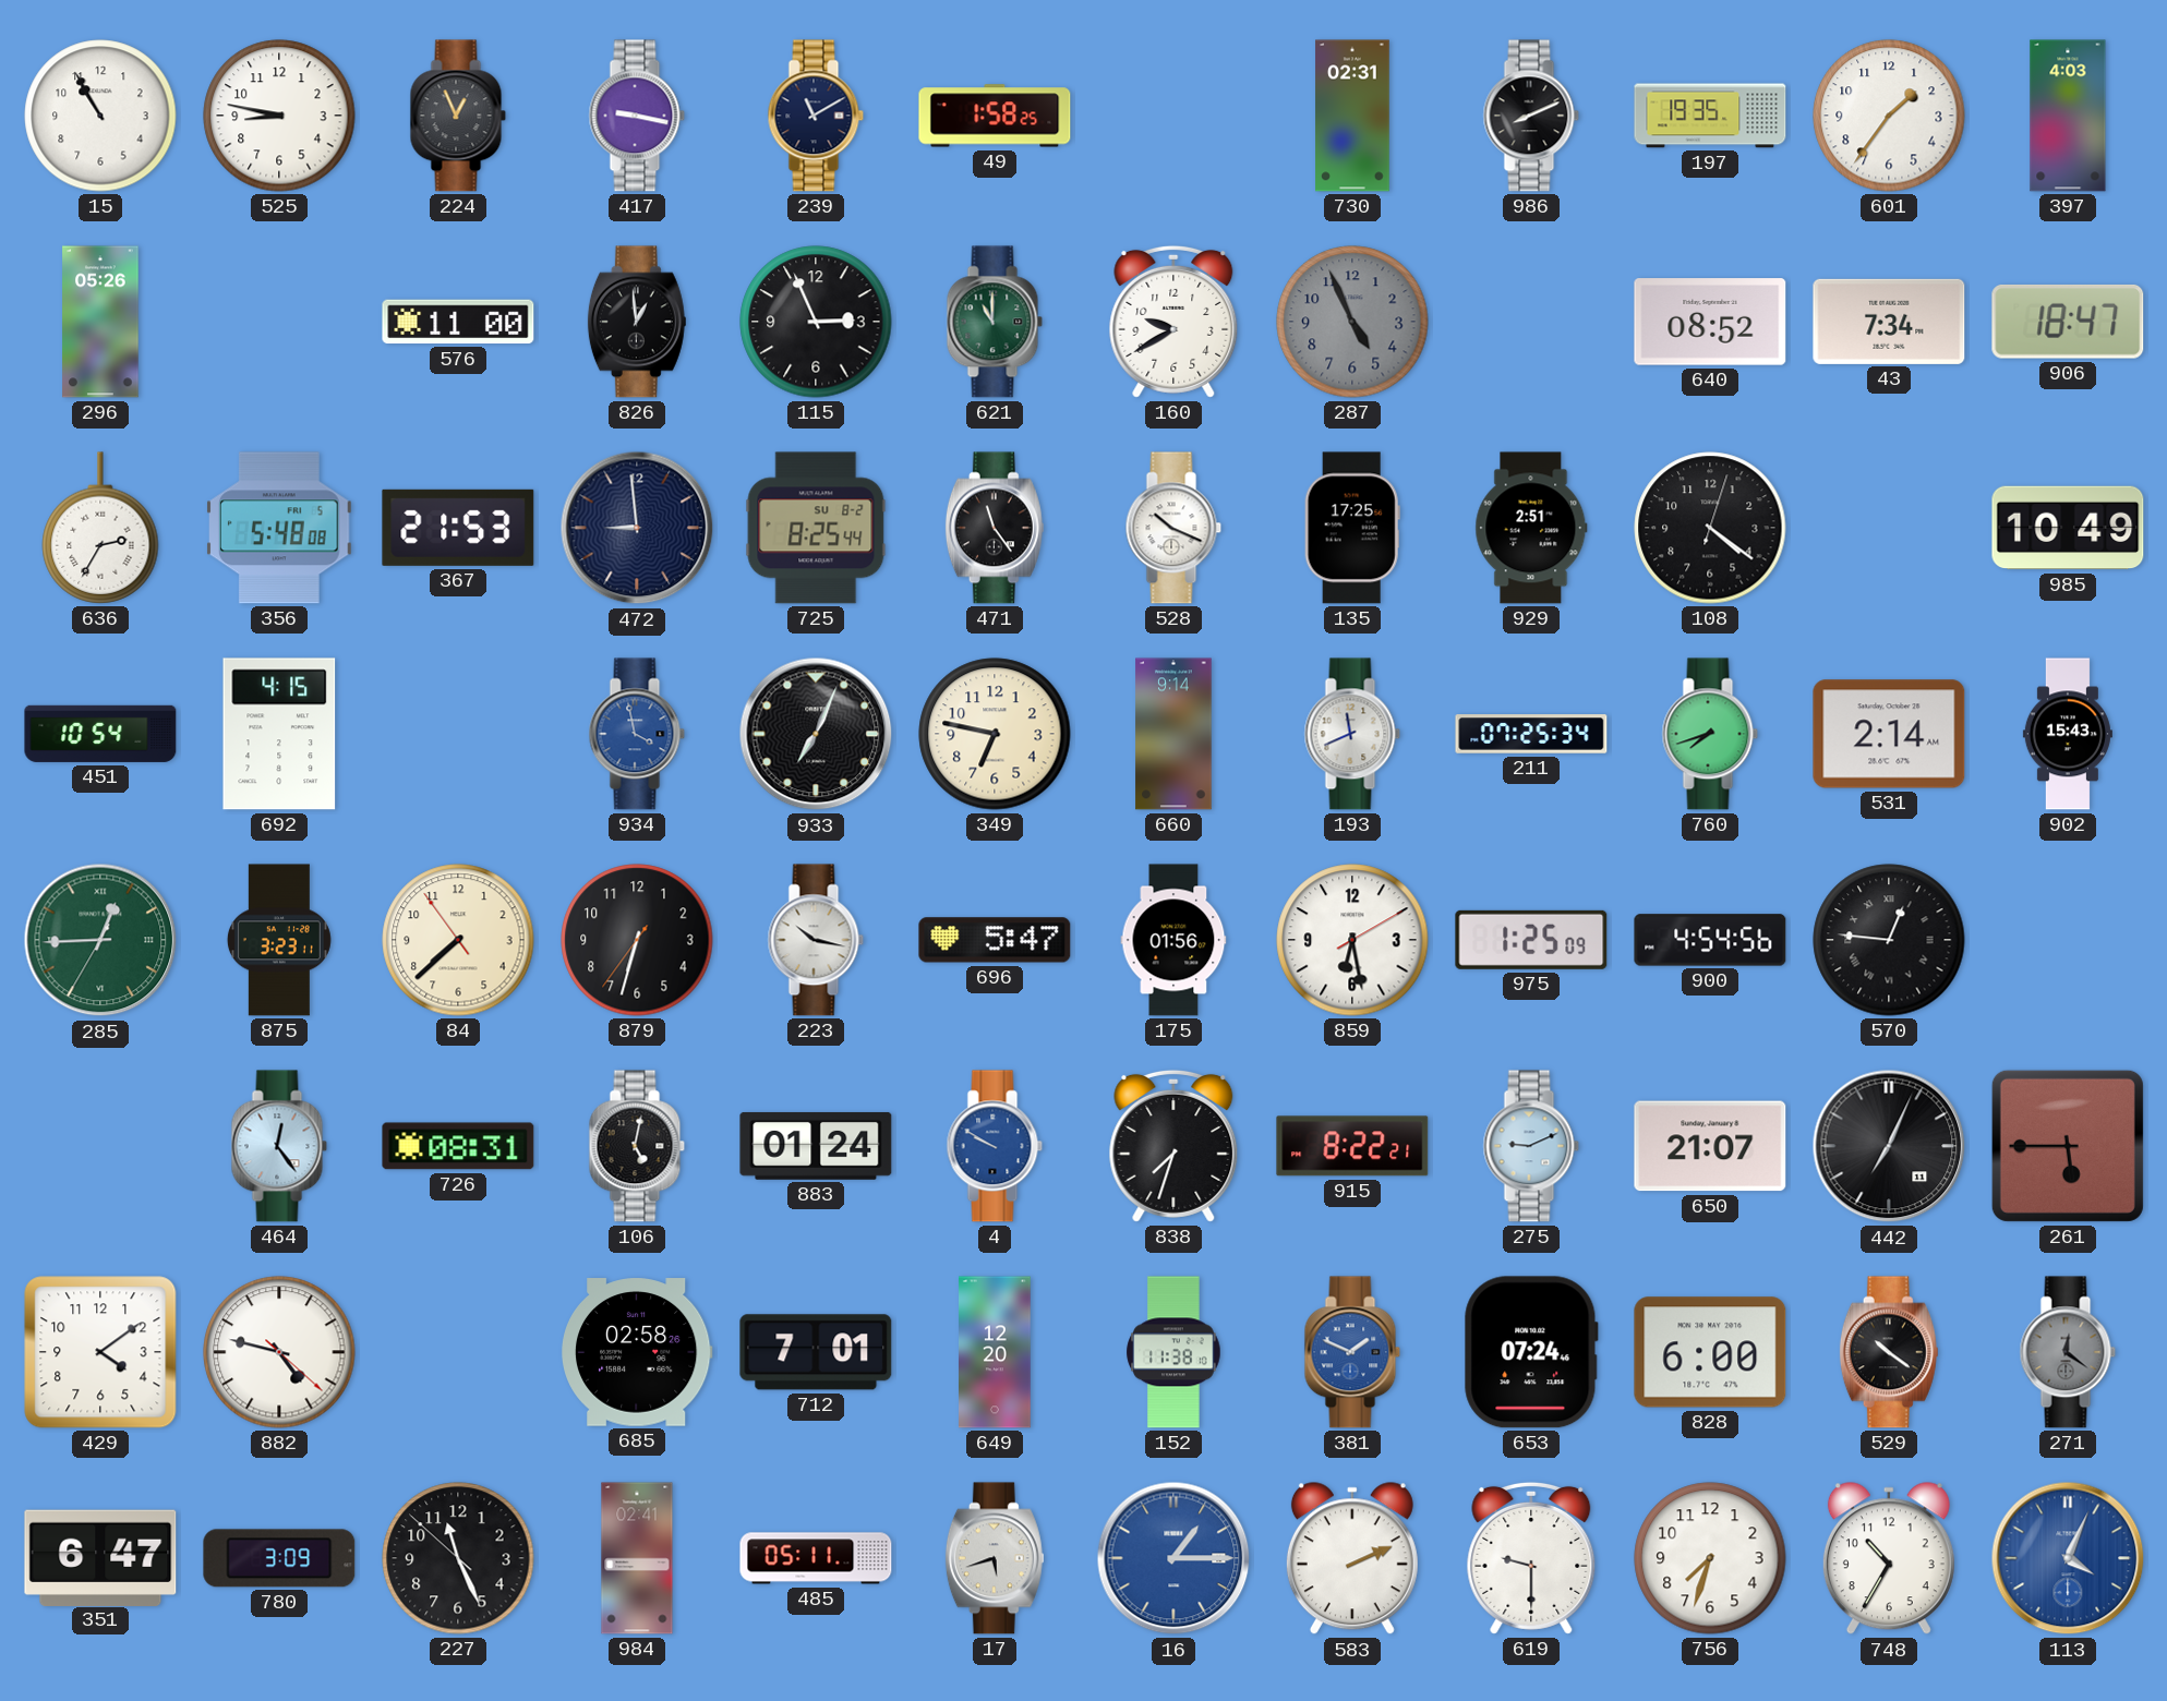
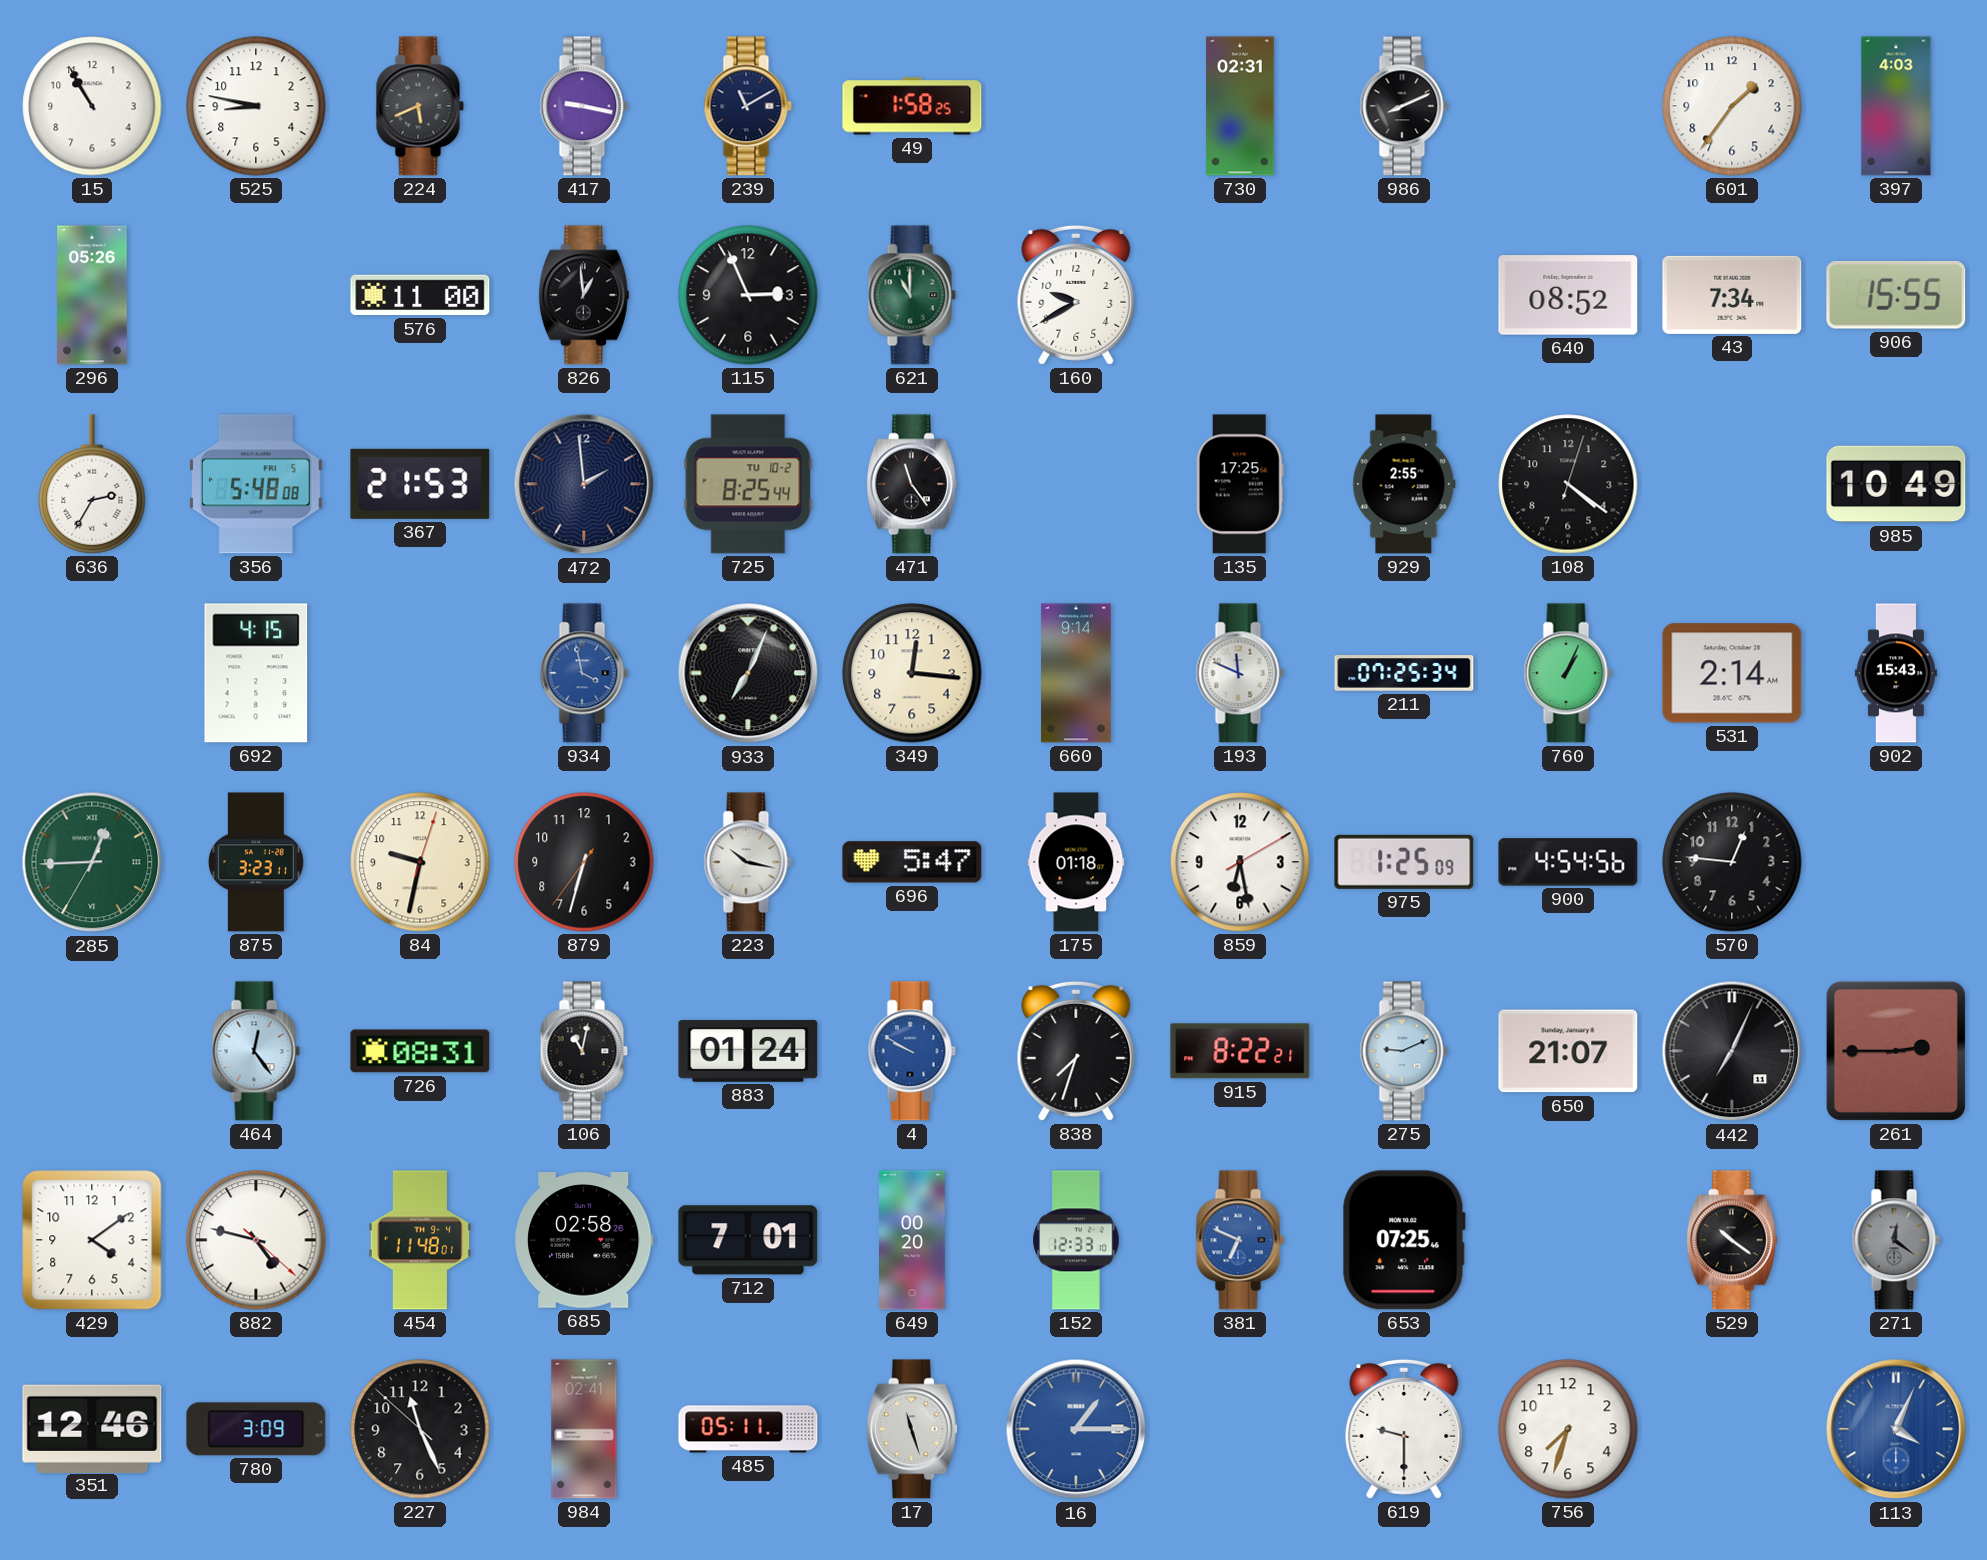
224: 12:56 -> 5:41
197: 19:35 -> none
287: 4:56 -> none
906: 18:47 -> 15:55
472: 8:59 -> 1:59
725 date: SU 8-2 -> TU 10-2
528: 10:19 -> none
929: 2:51 -> 2:55
451: 10:54 -> none
349: 6:47 -> 12:16
193: 11:41 -> 11:49
760: 7:42 -> 1:04
84: 7:37 -> 9:32
175: 01:56 -> 01:18
570 numerals: Roman -> Arabic
106: 5:02 -> 11:02
261: 5:45 -> 2:45
454: none -> 11:48
649: 12:20 -> 00:20
152: 11:38 -> 12:33
381: 1:49 -> 6:49
653: 07:24 -> 07:25
828: 6:00 -> none
351: 6:47 -> 12:46
17: 5:42 -> 11:27
583: 2:11 -> none
748: 10:35 -> none
